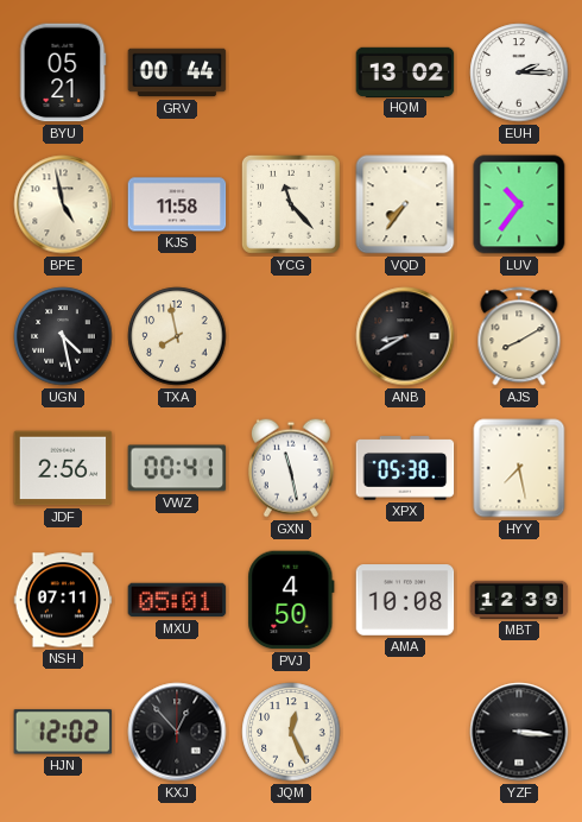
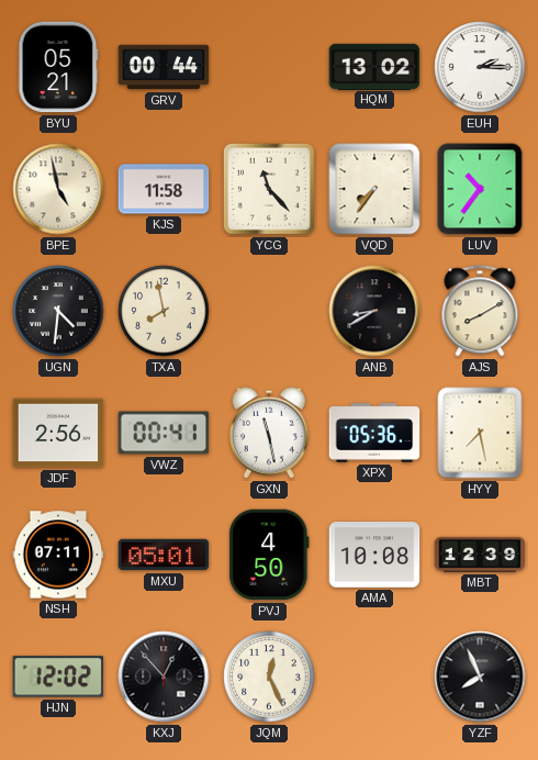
UGN: 4:28 -> 4:31
XPX: 05:38 -> 05:36
YZF: 3:16 -> 7:56
